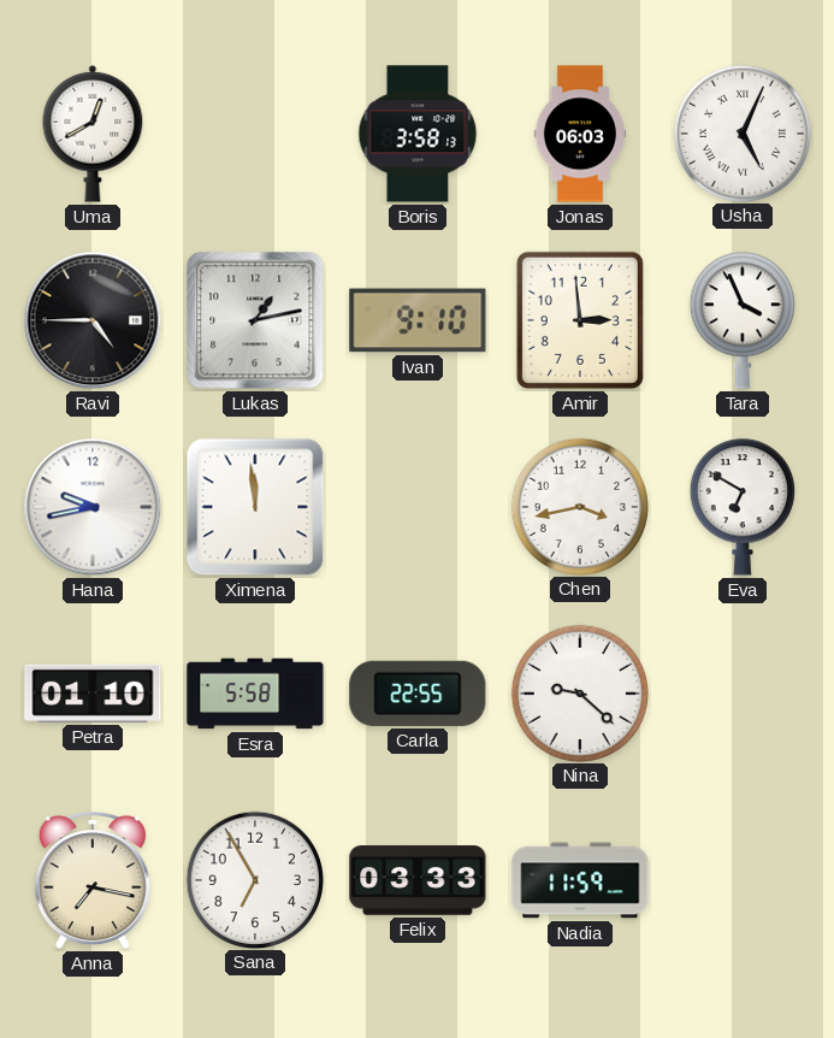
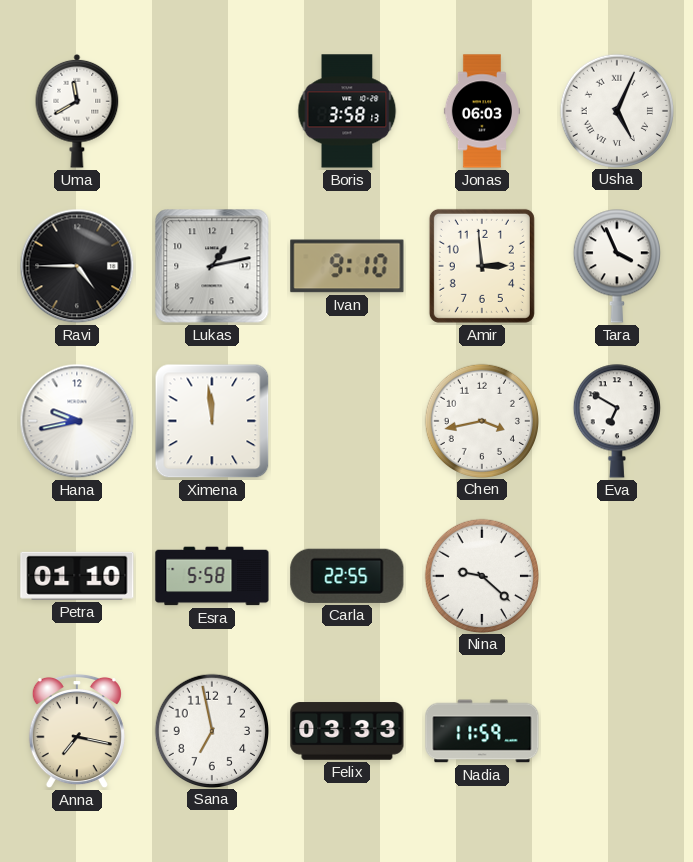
Uma: 12:40 -> 11:40
Sana: 6:55 -> 6:58
